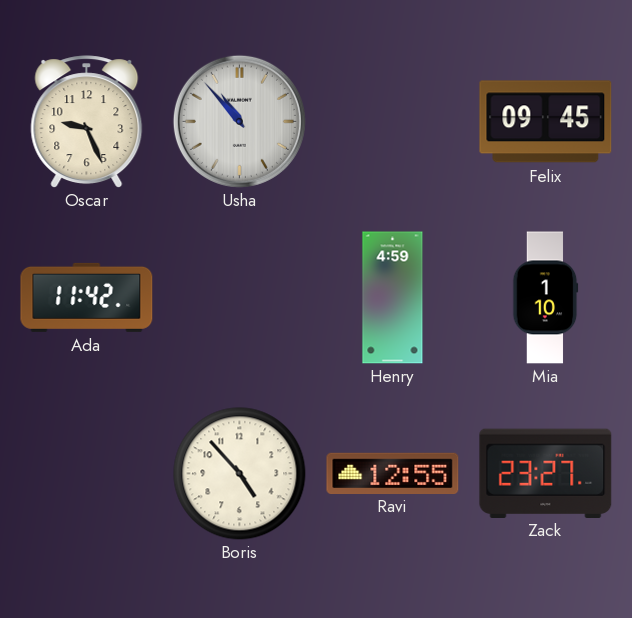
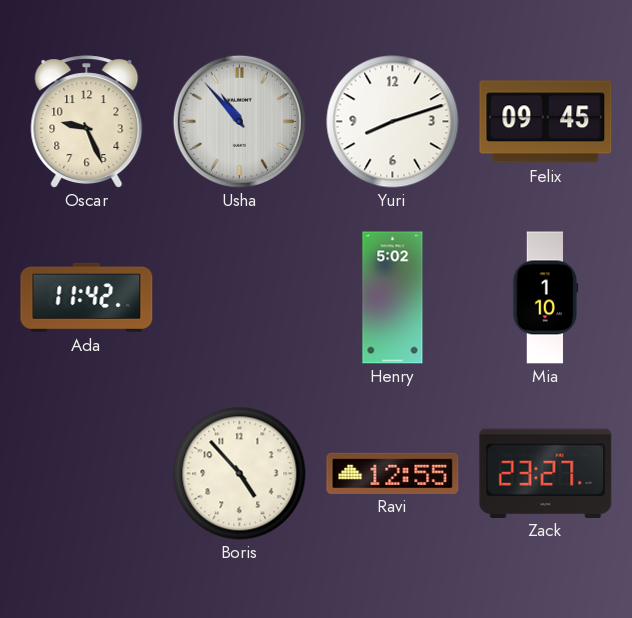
Yuri: none -> 8:12
Henry: 4:59 -> 5:02
